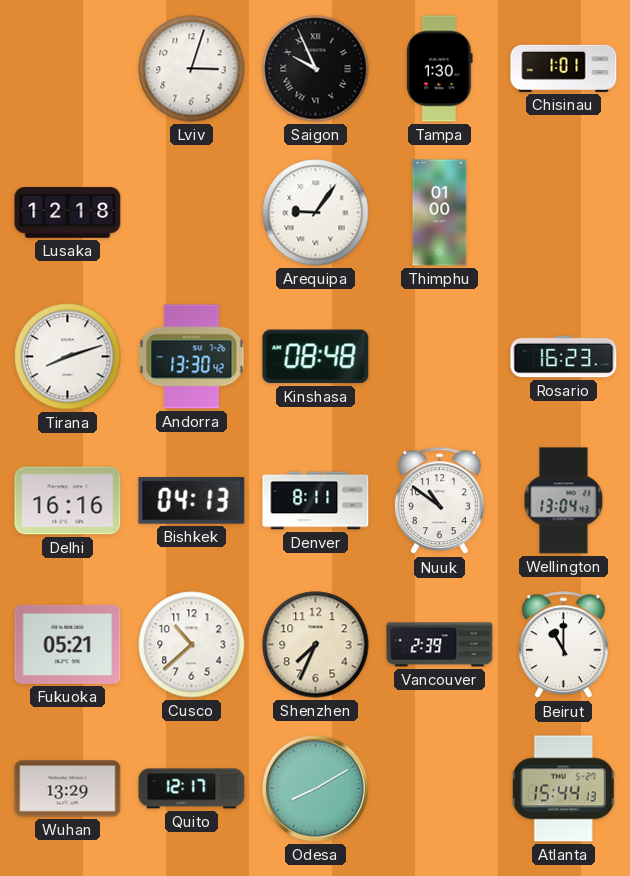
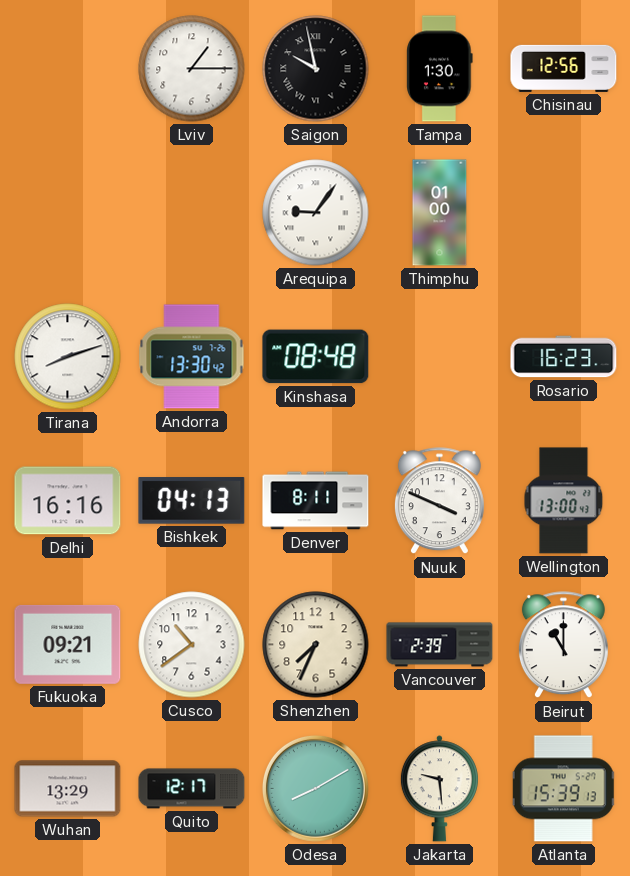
Lviv: 3:03 -> 1:15
Saigon: 9:56 -> 9:58
Chisinau: 1:01 -> 12:56
Lusaka: 12:18 -> none
Nuuk: 10:51 -> 3:49
Wellington: 13:04 -> 13:00
Fukuoka: 05:21 -> 09:21
Cusco: 10:38 -> 10:39
Jakarta: none -> 9:29
Atlanta: 15:44 -> 15:39
